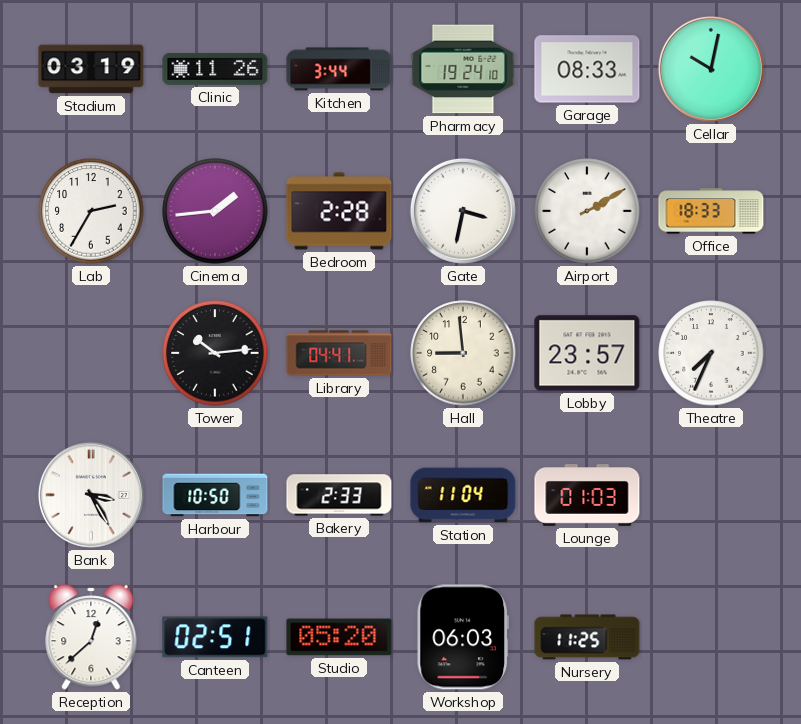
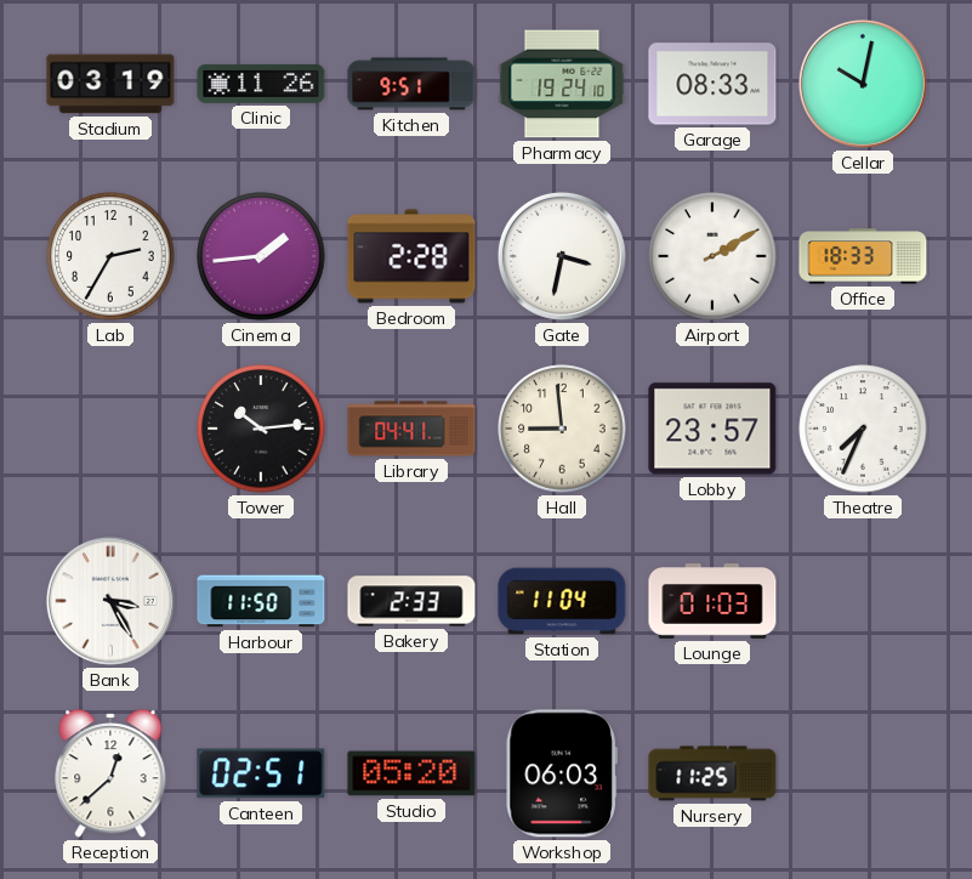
Kitchen: 3:44 -> 9:51
Harbour: 10:50 -> 11:50
